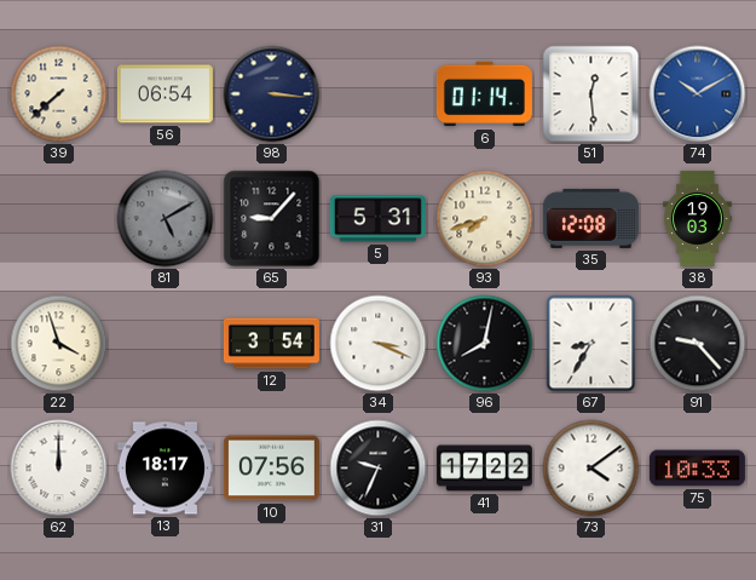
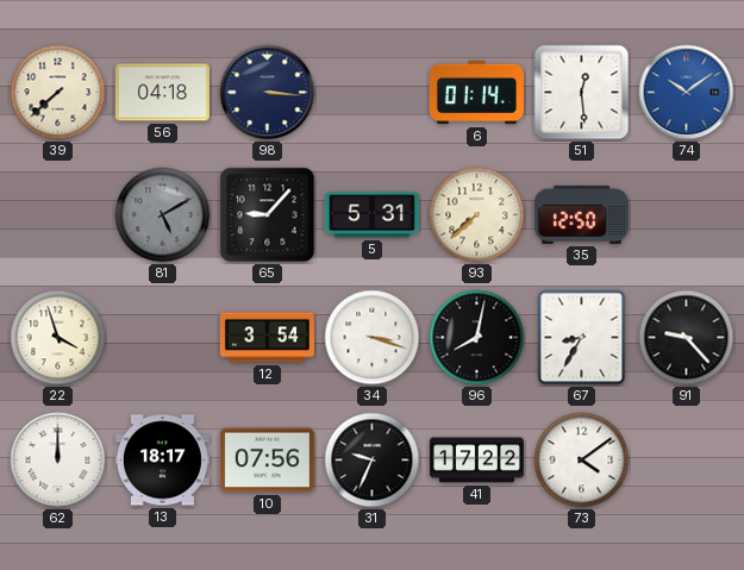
56: 06:54 -> 04:18
74: 10:10 -> 10:09
93: 7:42 -> 7:38
35: 12:08 -> 12:50
38: 19:03 -> none
34: 3:19 -> 3:18
75: 10:33 -> none
